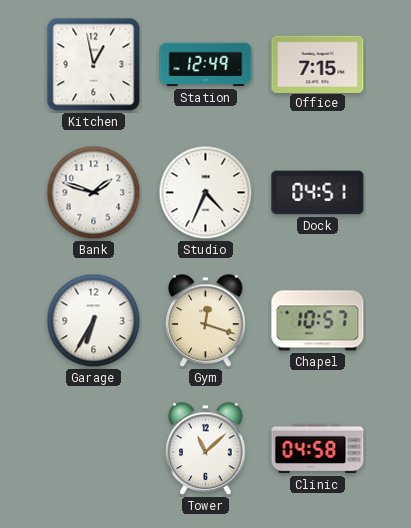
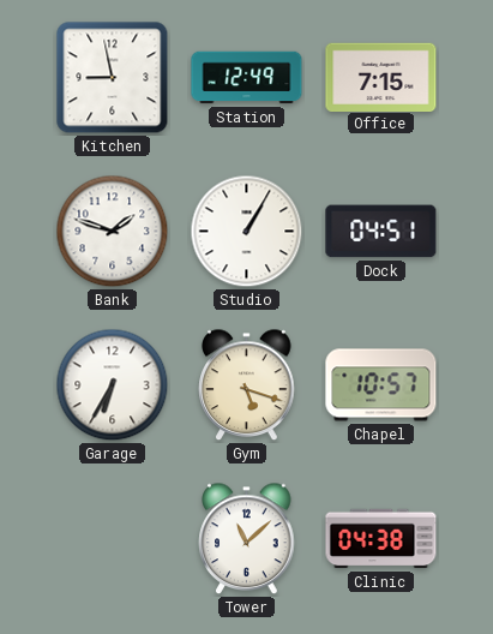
Kitchen: 12:58 -> 8:58
Studio: 4:34 -> 1:05
Gym: 12:18 -> 5:18
Clinic: 04:58 -> 04:38
